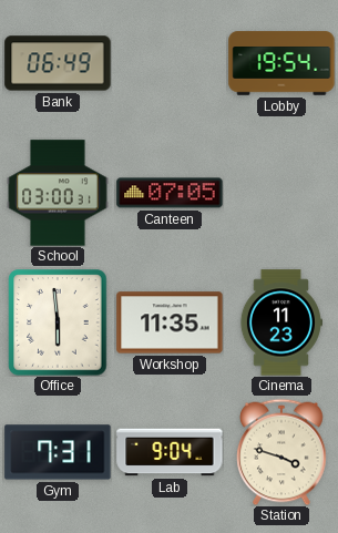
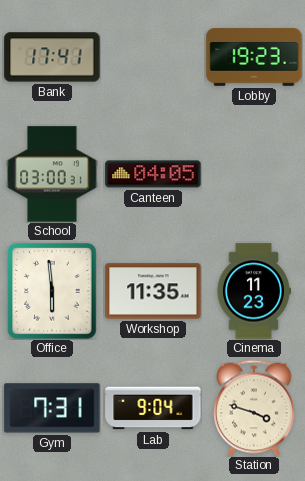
Bank: 06:49 -> 17:41
Lobby: 19:54 -> 19:23
Canteen: 07:05 -> 04:05
